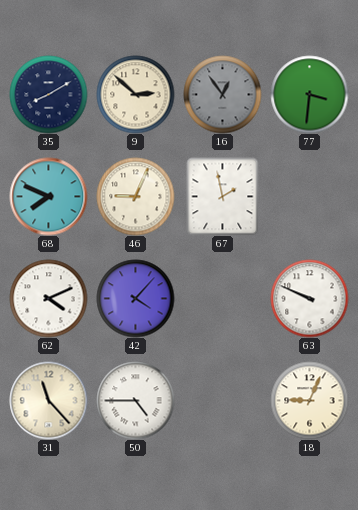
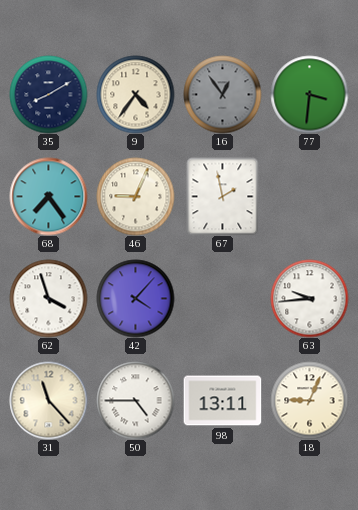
9: 2:52 -> 4:36
68: 7:49 -> 7:24
62: 4:11 -> 3:57
63: 9:49 -> 9:44
98: none -> 13:11
